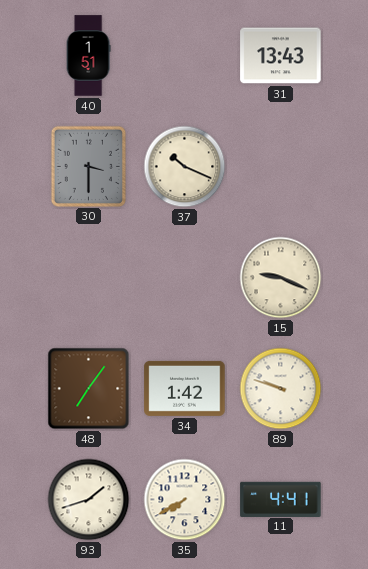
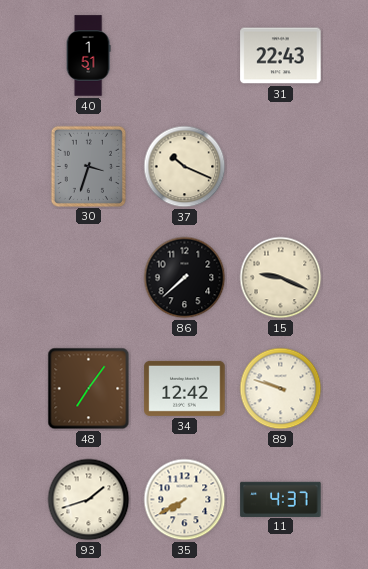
31: 13:43 -> 22:43
30: 3:30 -> 3:33
86: none -> 7:38
34: 1:42 -> 12:42
11: 4:41 -> 4:37
